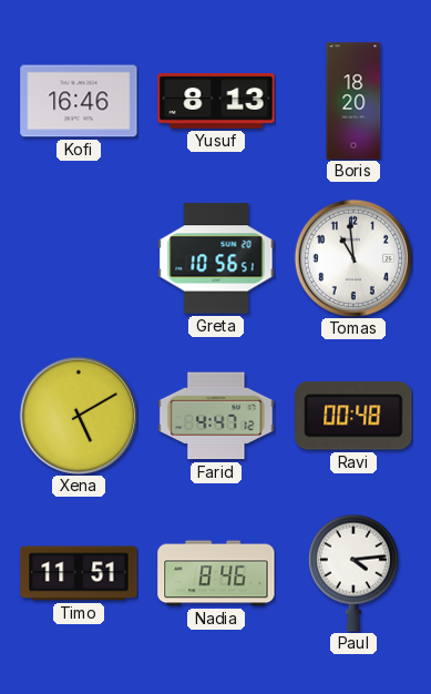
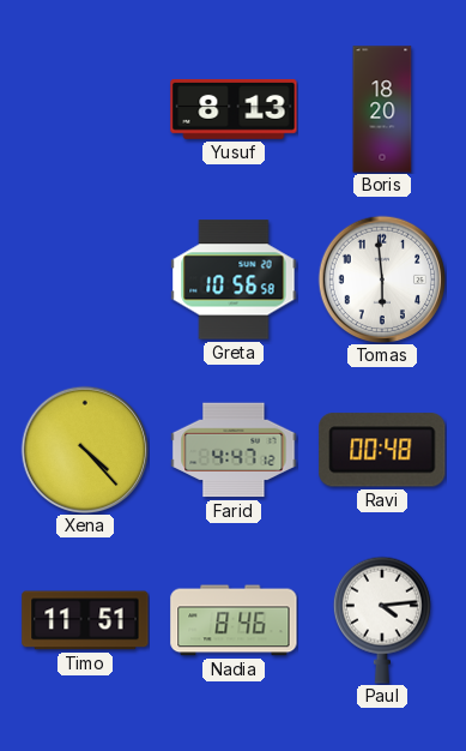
Kofi: 16:46 -> none
Greta: 10:56:51 -> 10:56:58
Tomas: 10:59 -> 5:59
Xena: 5:10 -> 4:23
